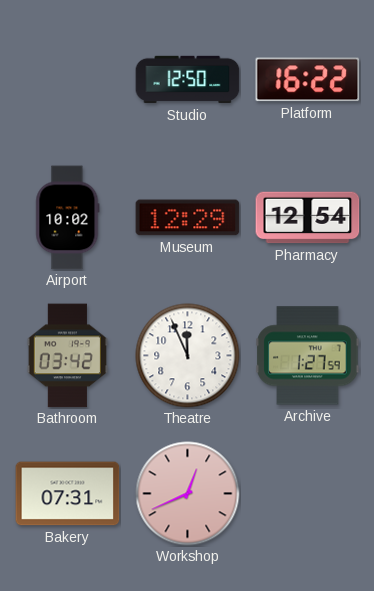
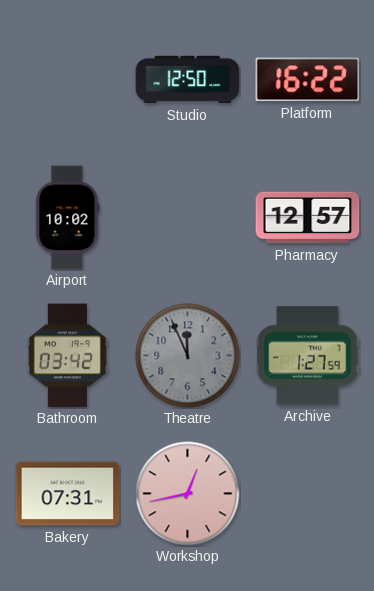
Museum: 12:29 -> none
Pharmacy: 12:54 -> 12:57
Theatre dial: white -> grey
Workshop: 12:41 -> 12:43
